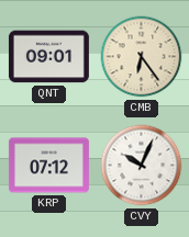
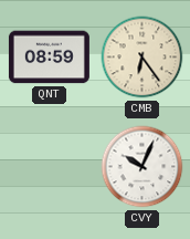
QNT: 09:01 -> 08:59
KRP: 07:12 -> none
